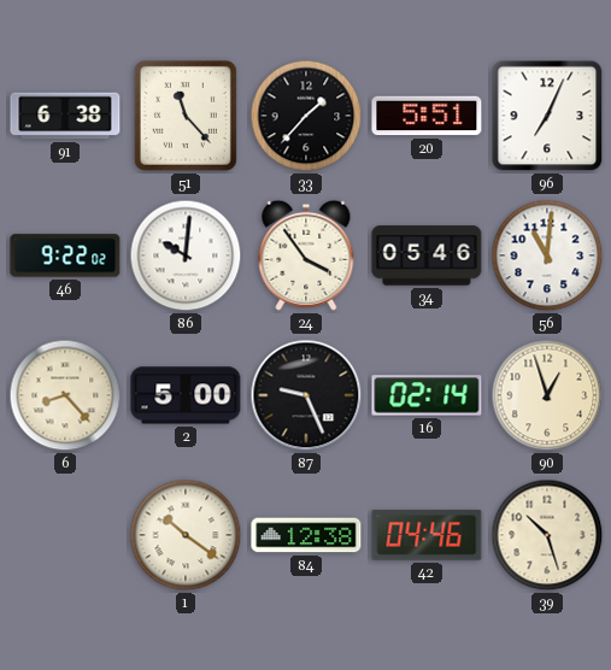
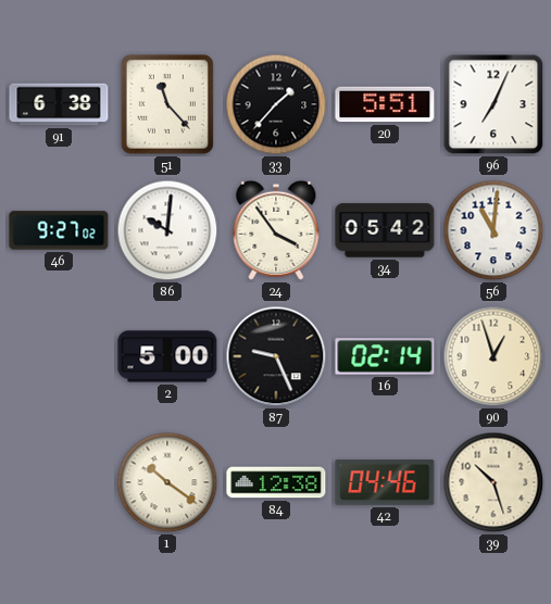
46: 9:22 -> 9:27
34: 05:46 -> 05:42
6: 8:23 -> none
